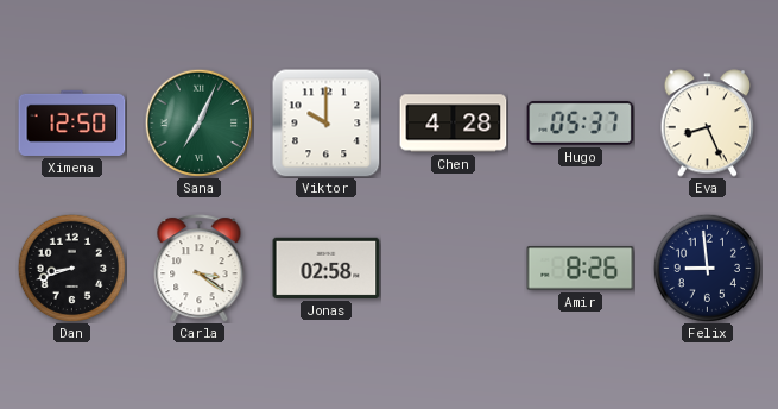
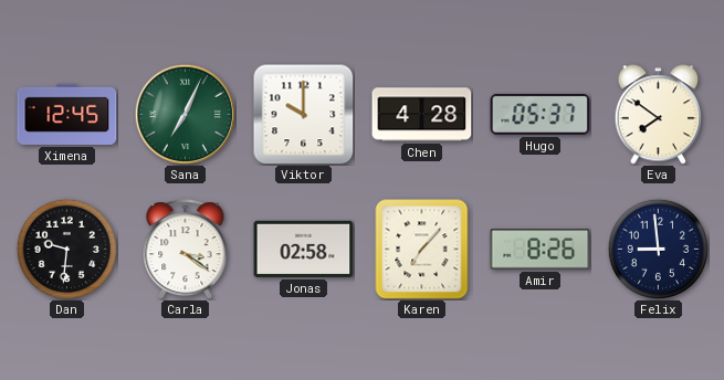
Ximena: 12:50 -> 12:45
Eva: 8:26 -> 7:51
Dan: 8:42 -> 9:31
Karen: none -> 7:07
